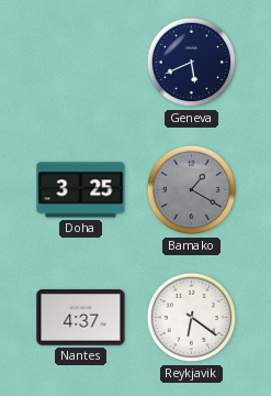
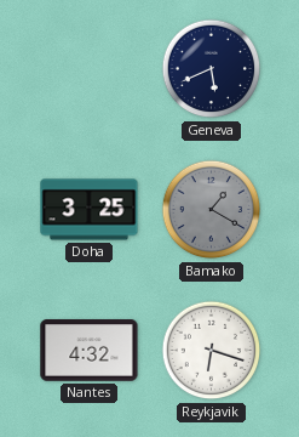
Nantes: 4:37 -> 4:32
Reykjavik: 6:21 -> 6:18
